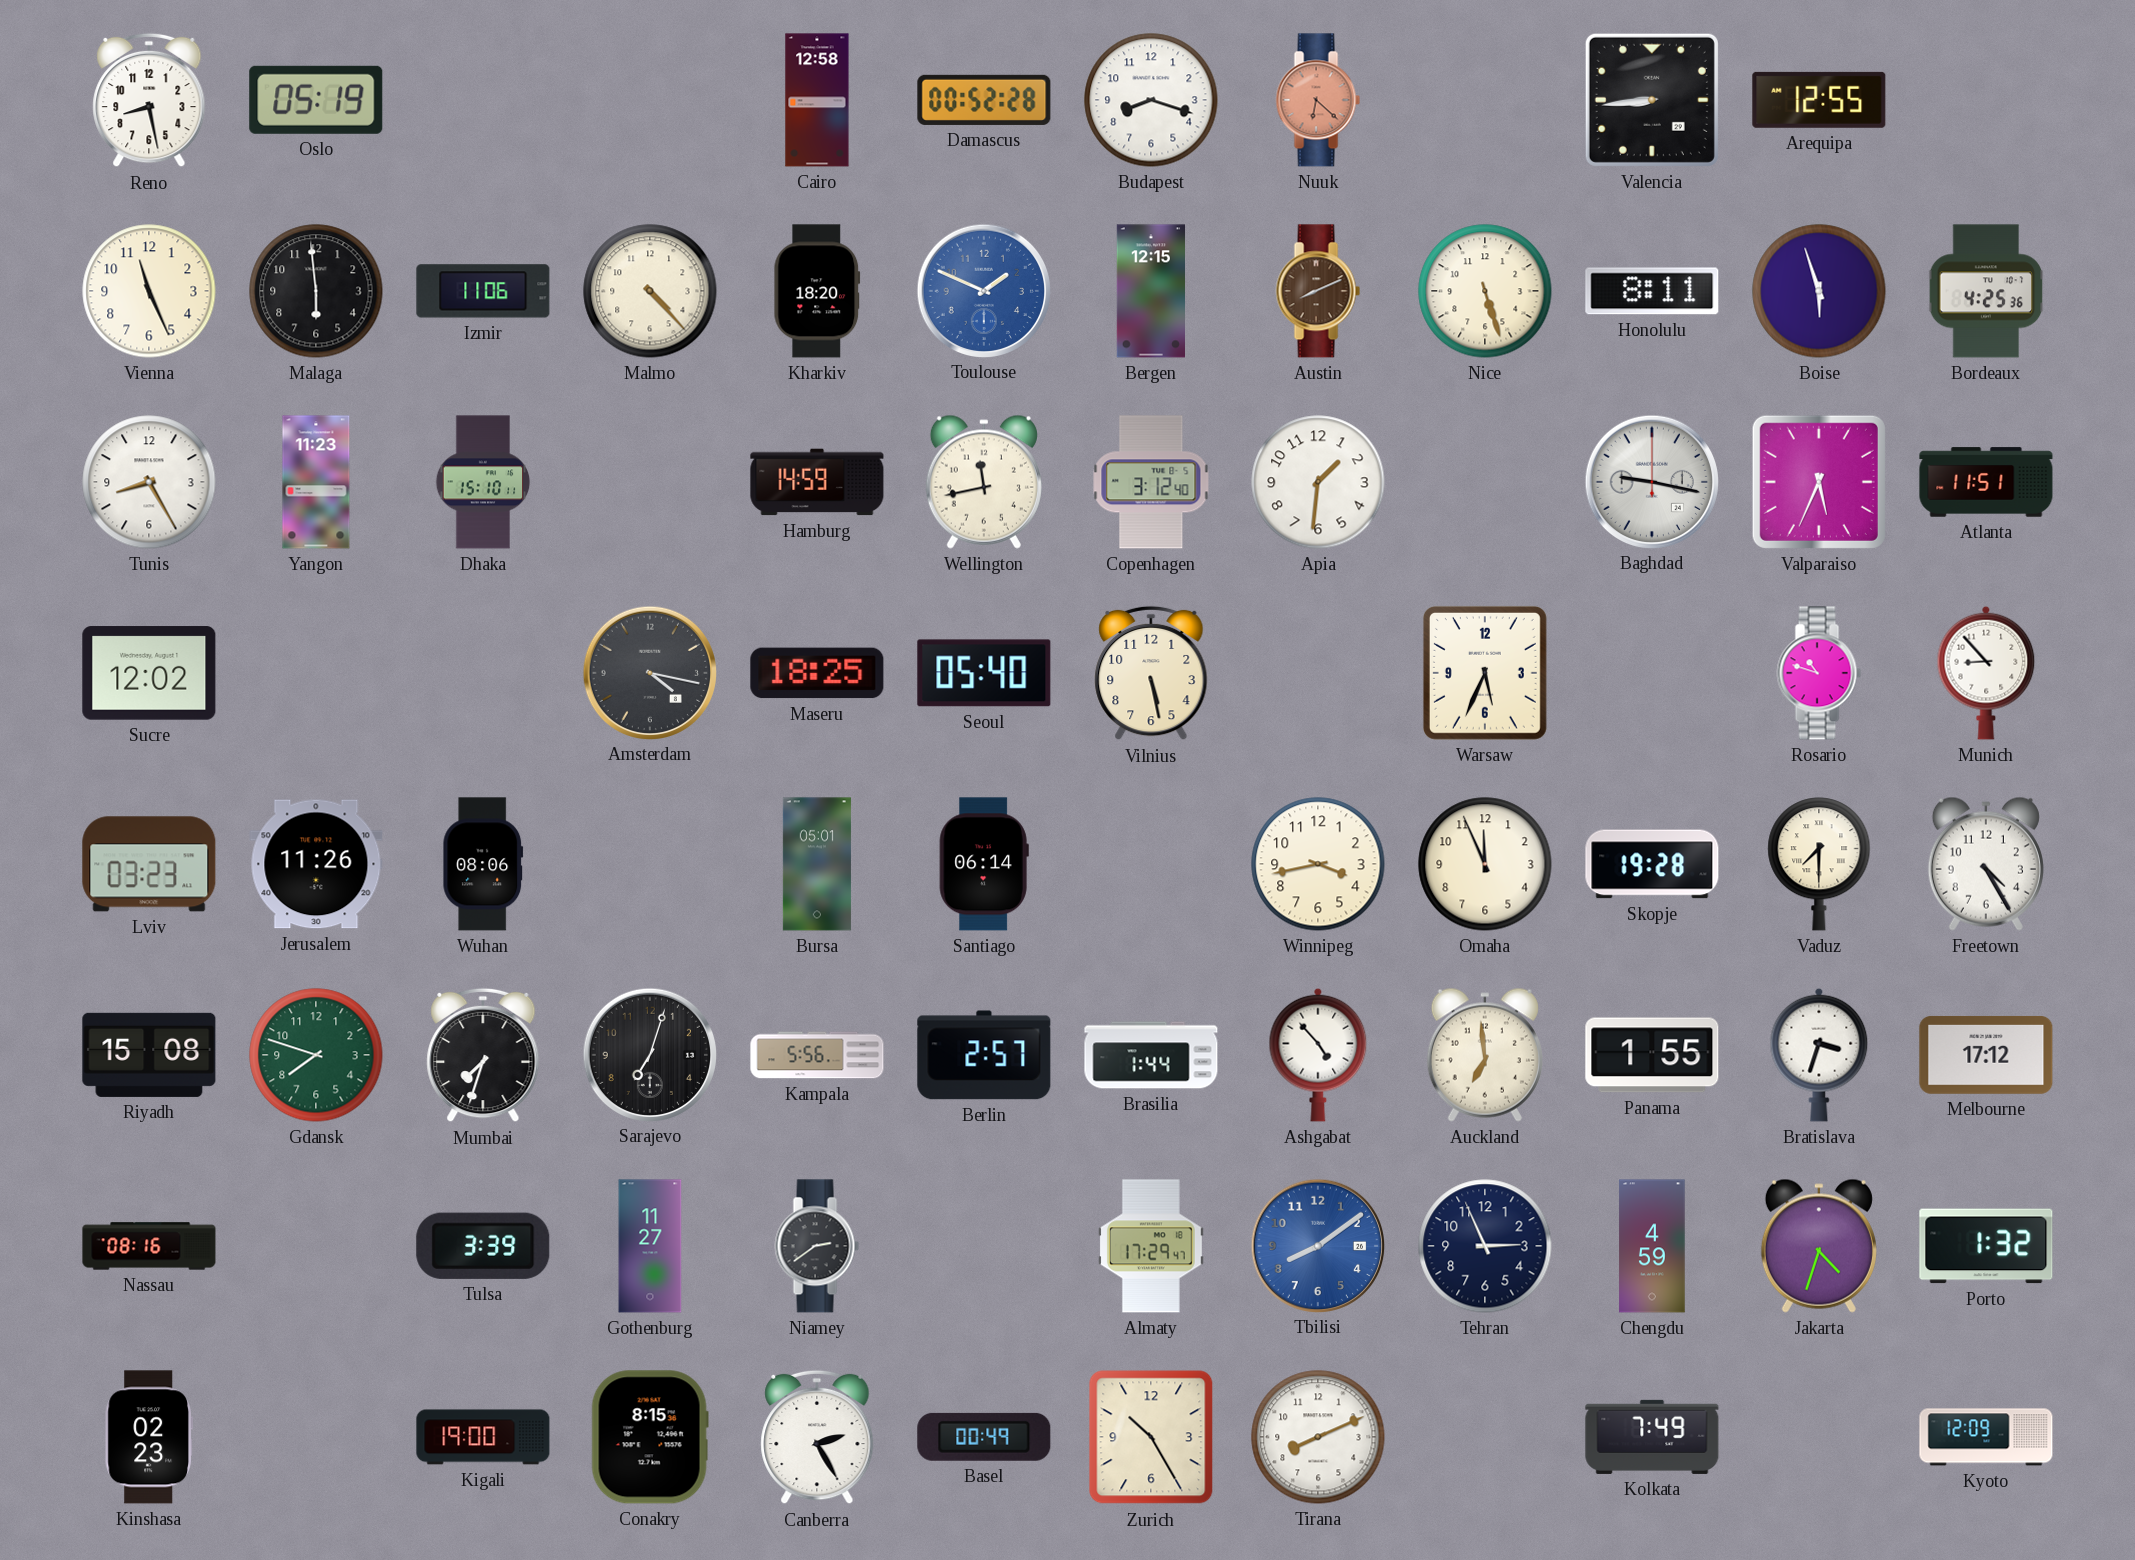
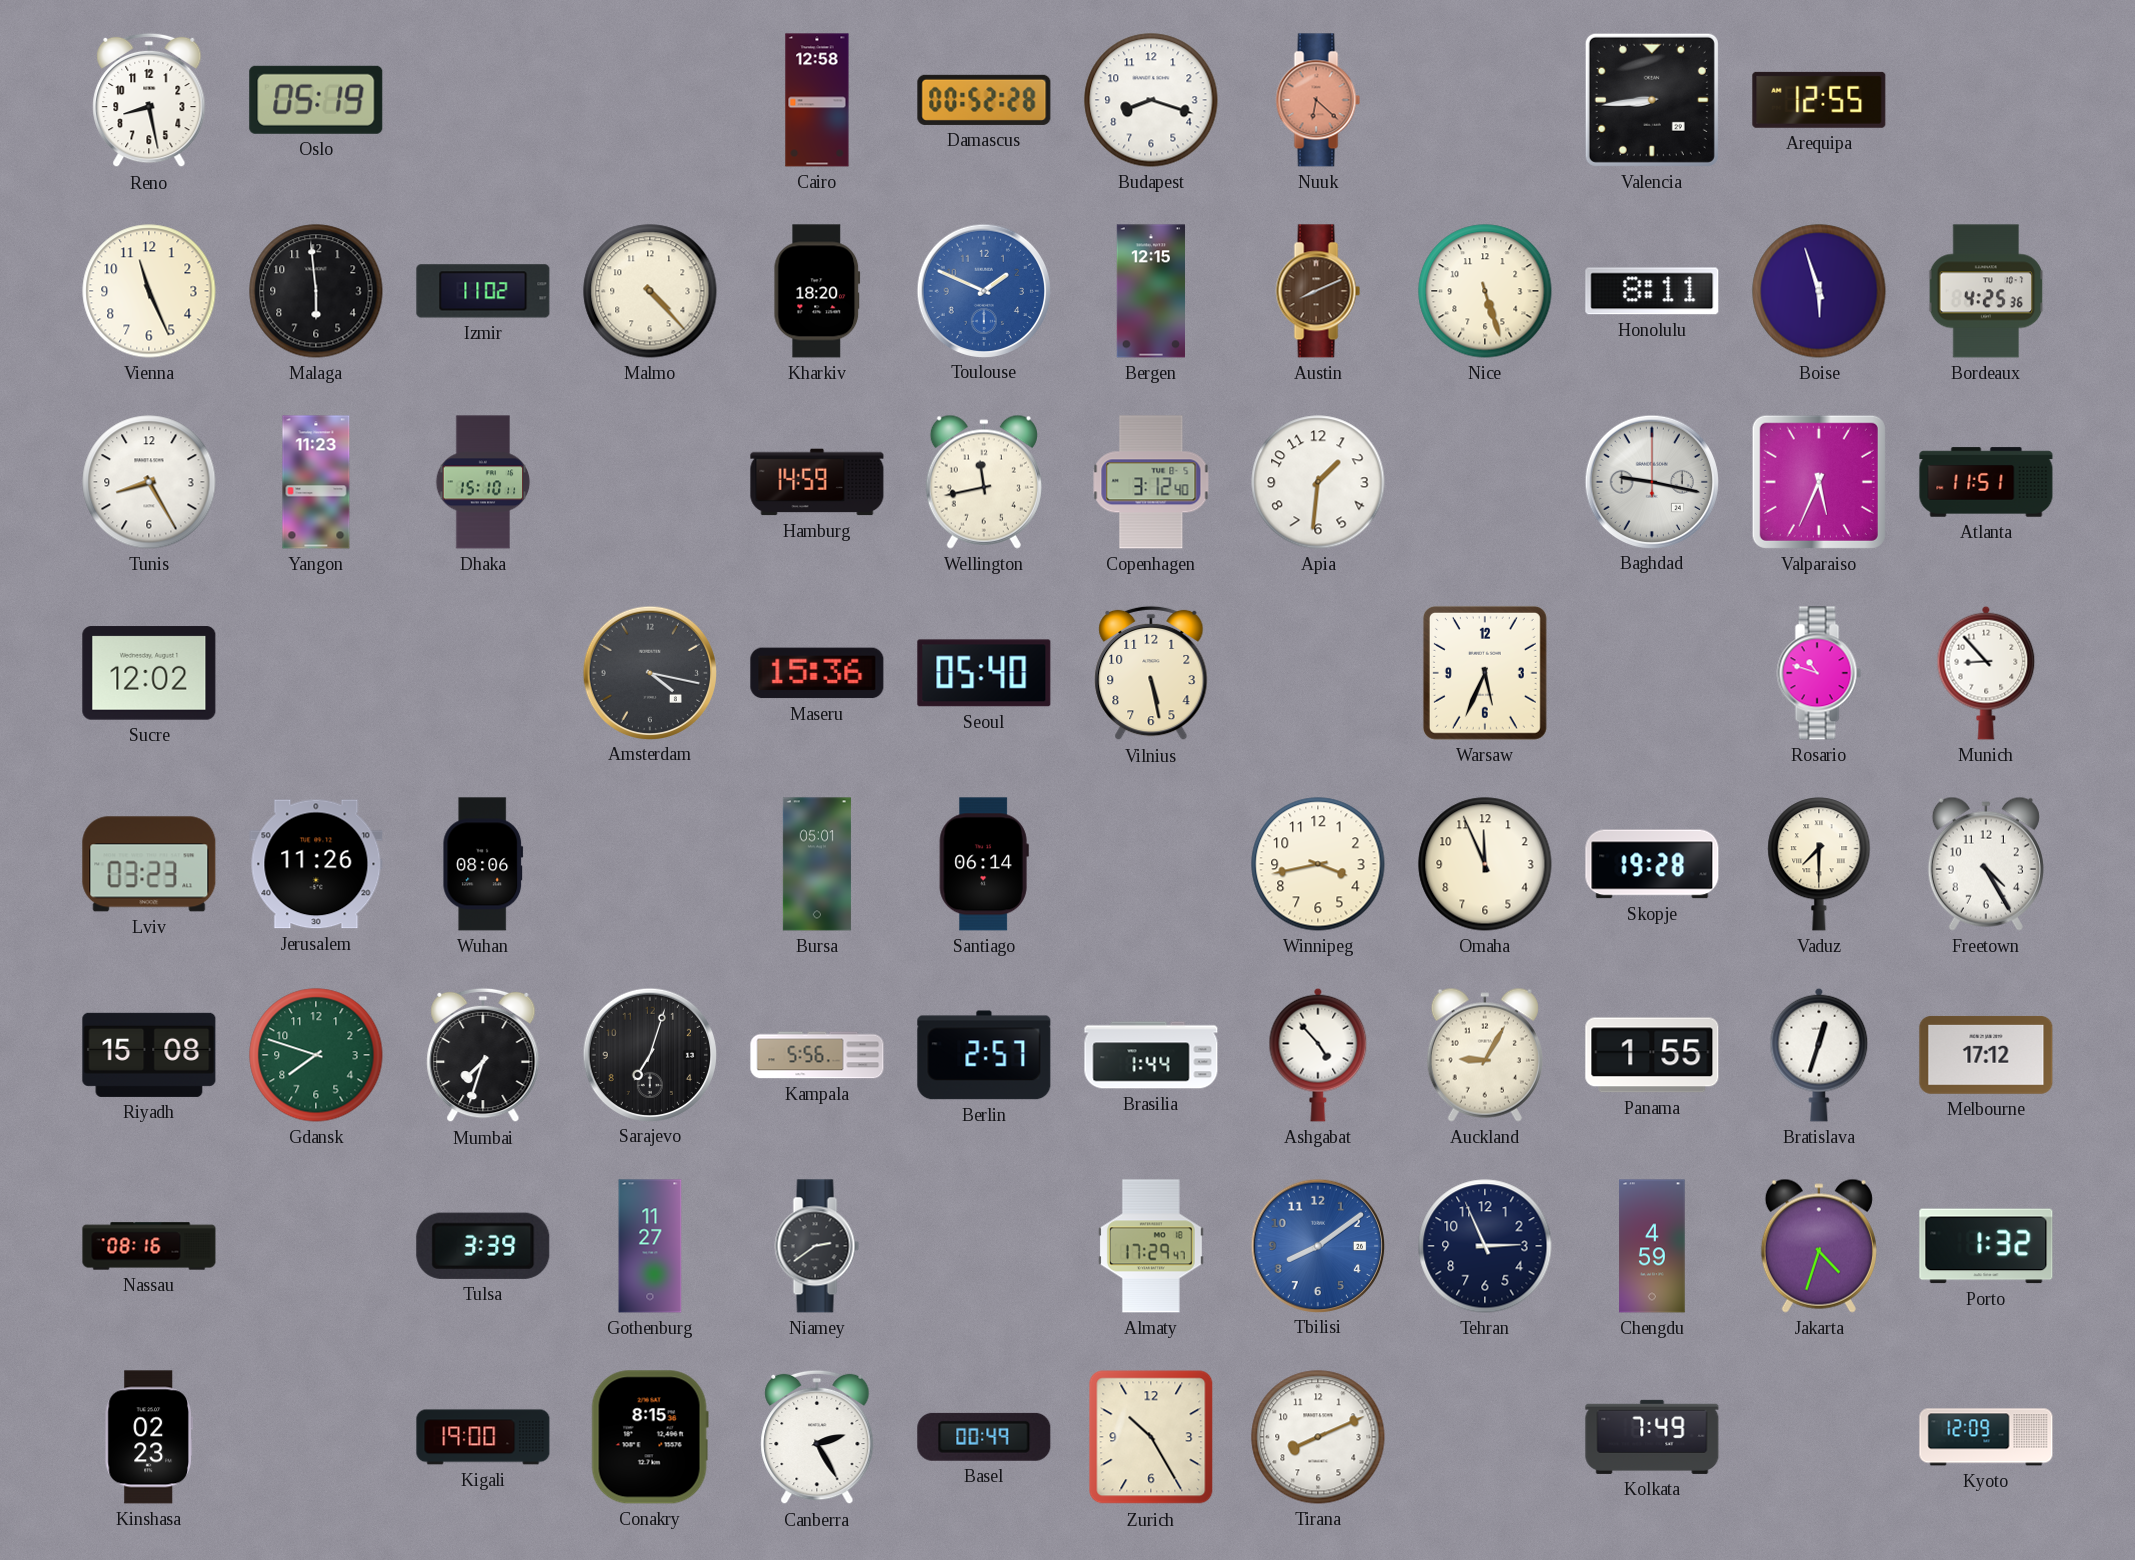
Izmir: 11:06 -> 11:02
Maseru: 18:25 -> 15:36
Auckland: 6:59 -> 9:05
Bratislava: 3:33 -> 12:33
